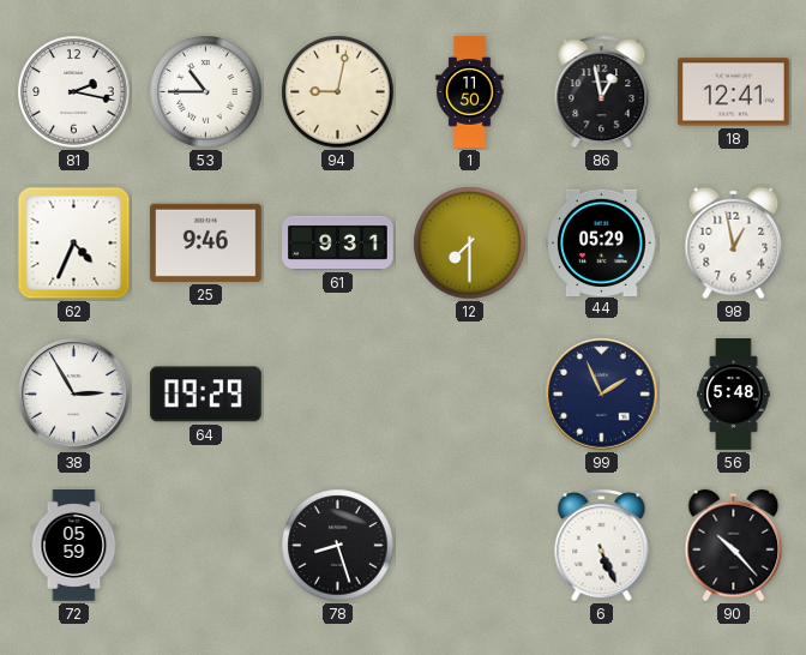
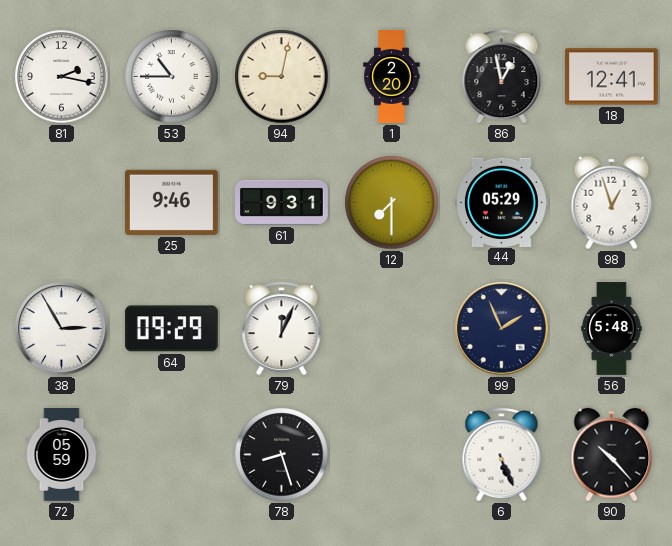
1: 11:50 -> 2:20
62: 4:34 -> none
98: 12:58 -> 12:57
79: none -> 12:04
